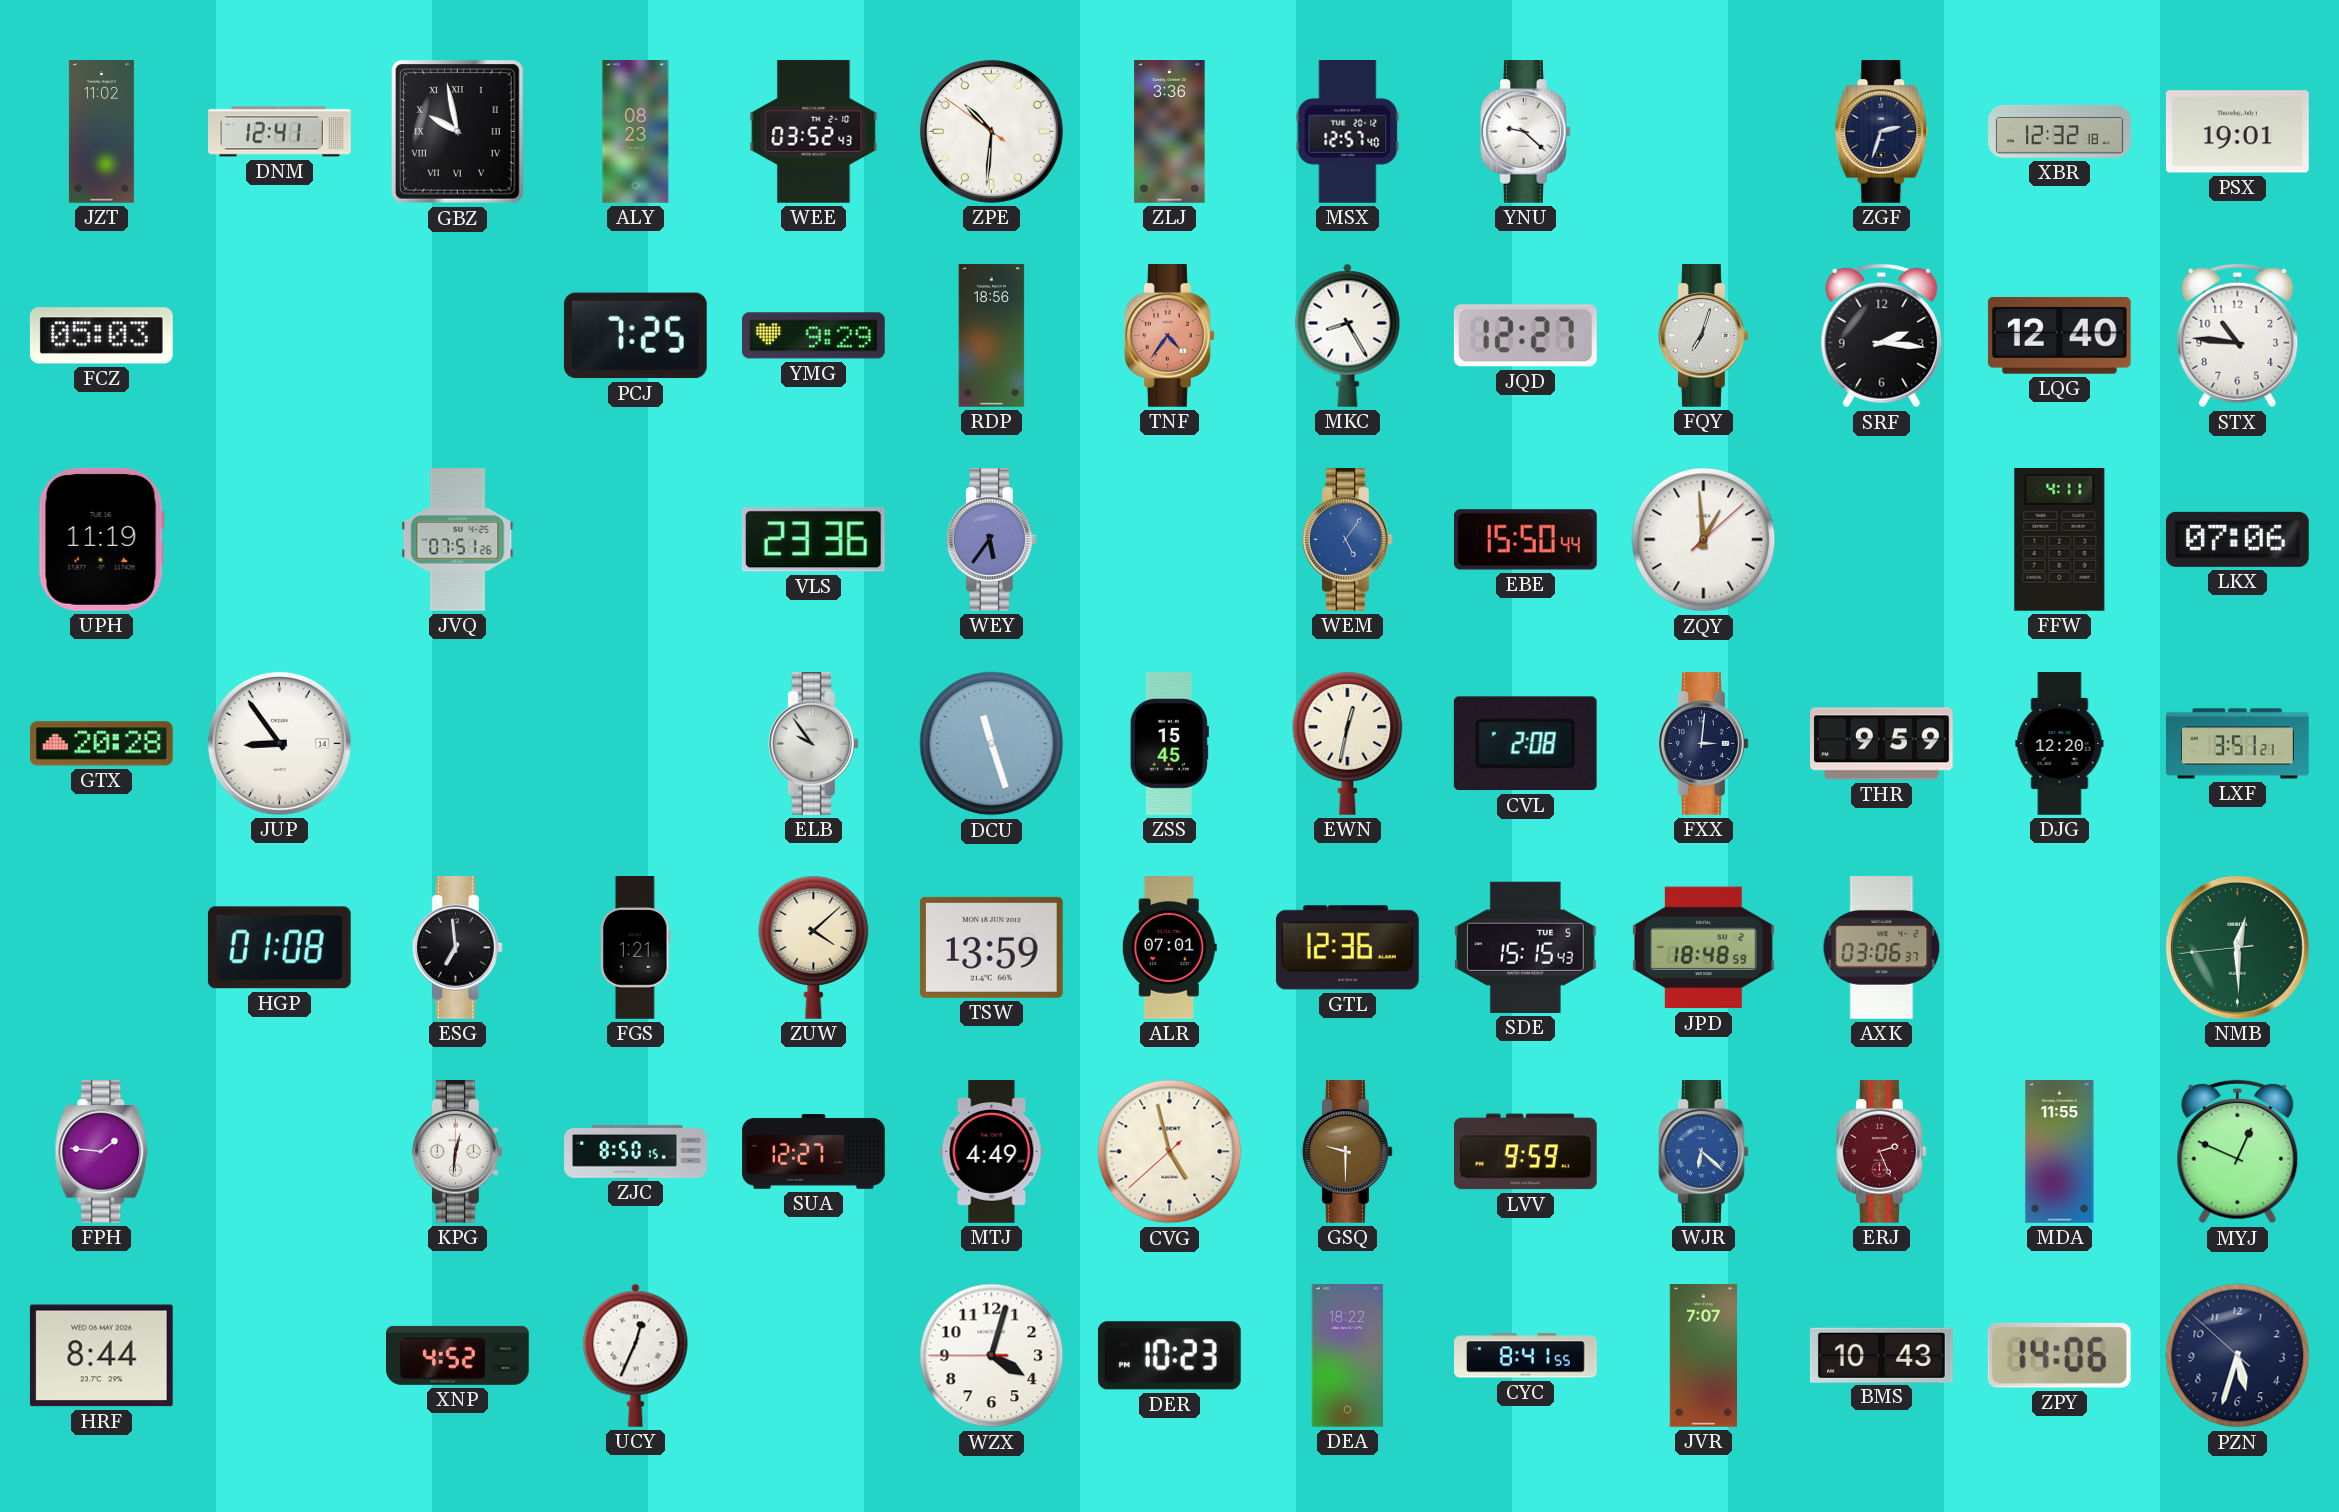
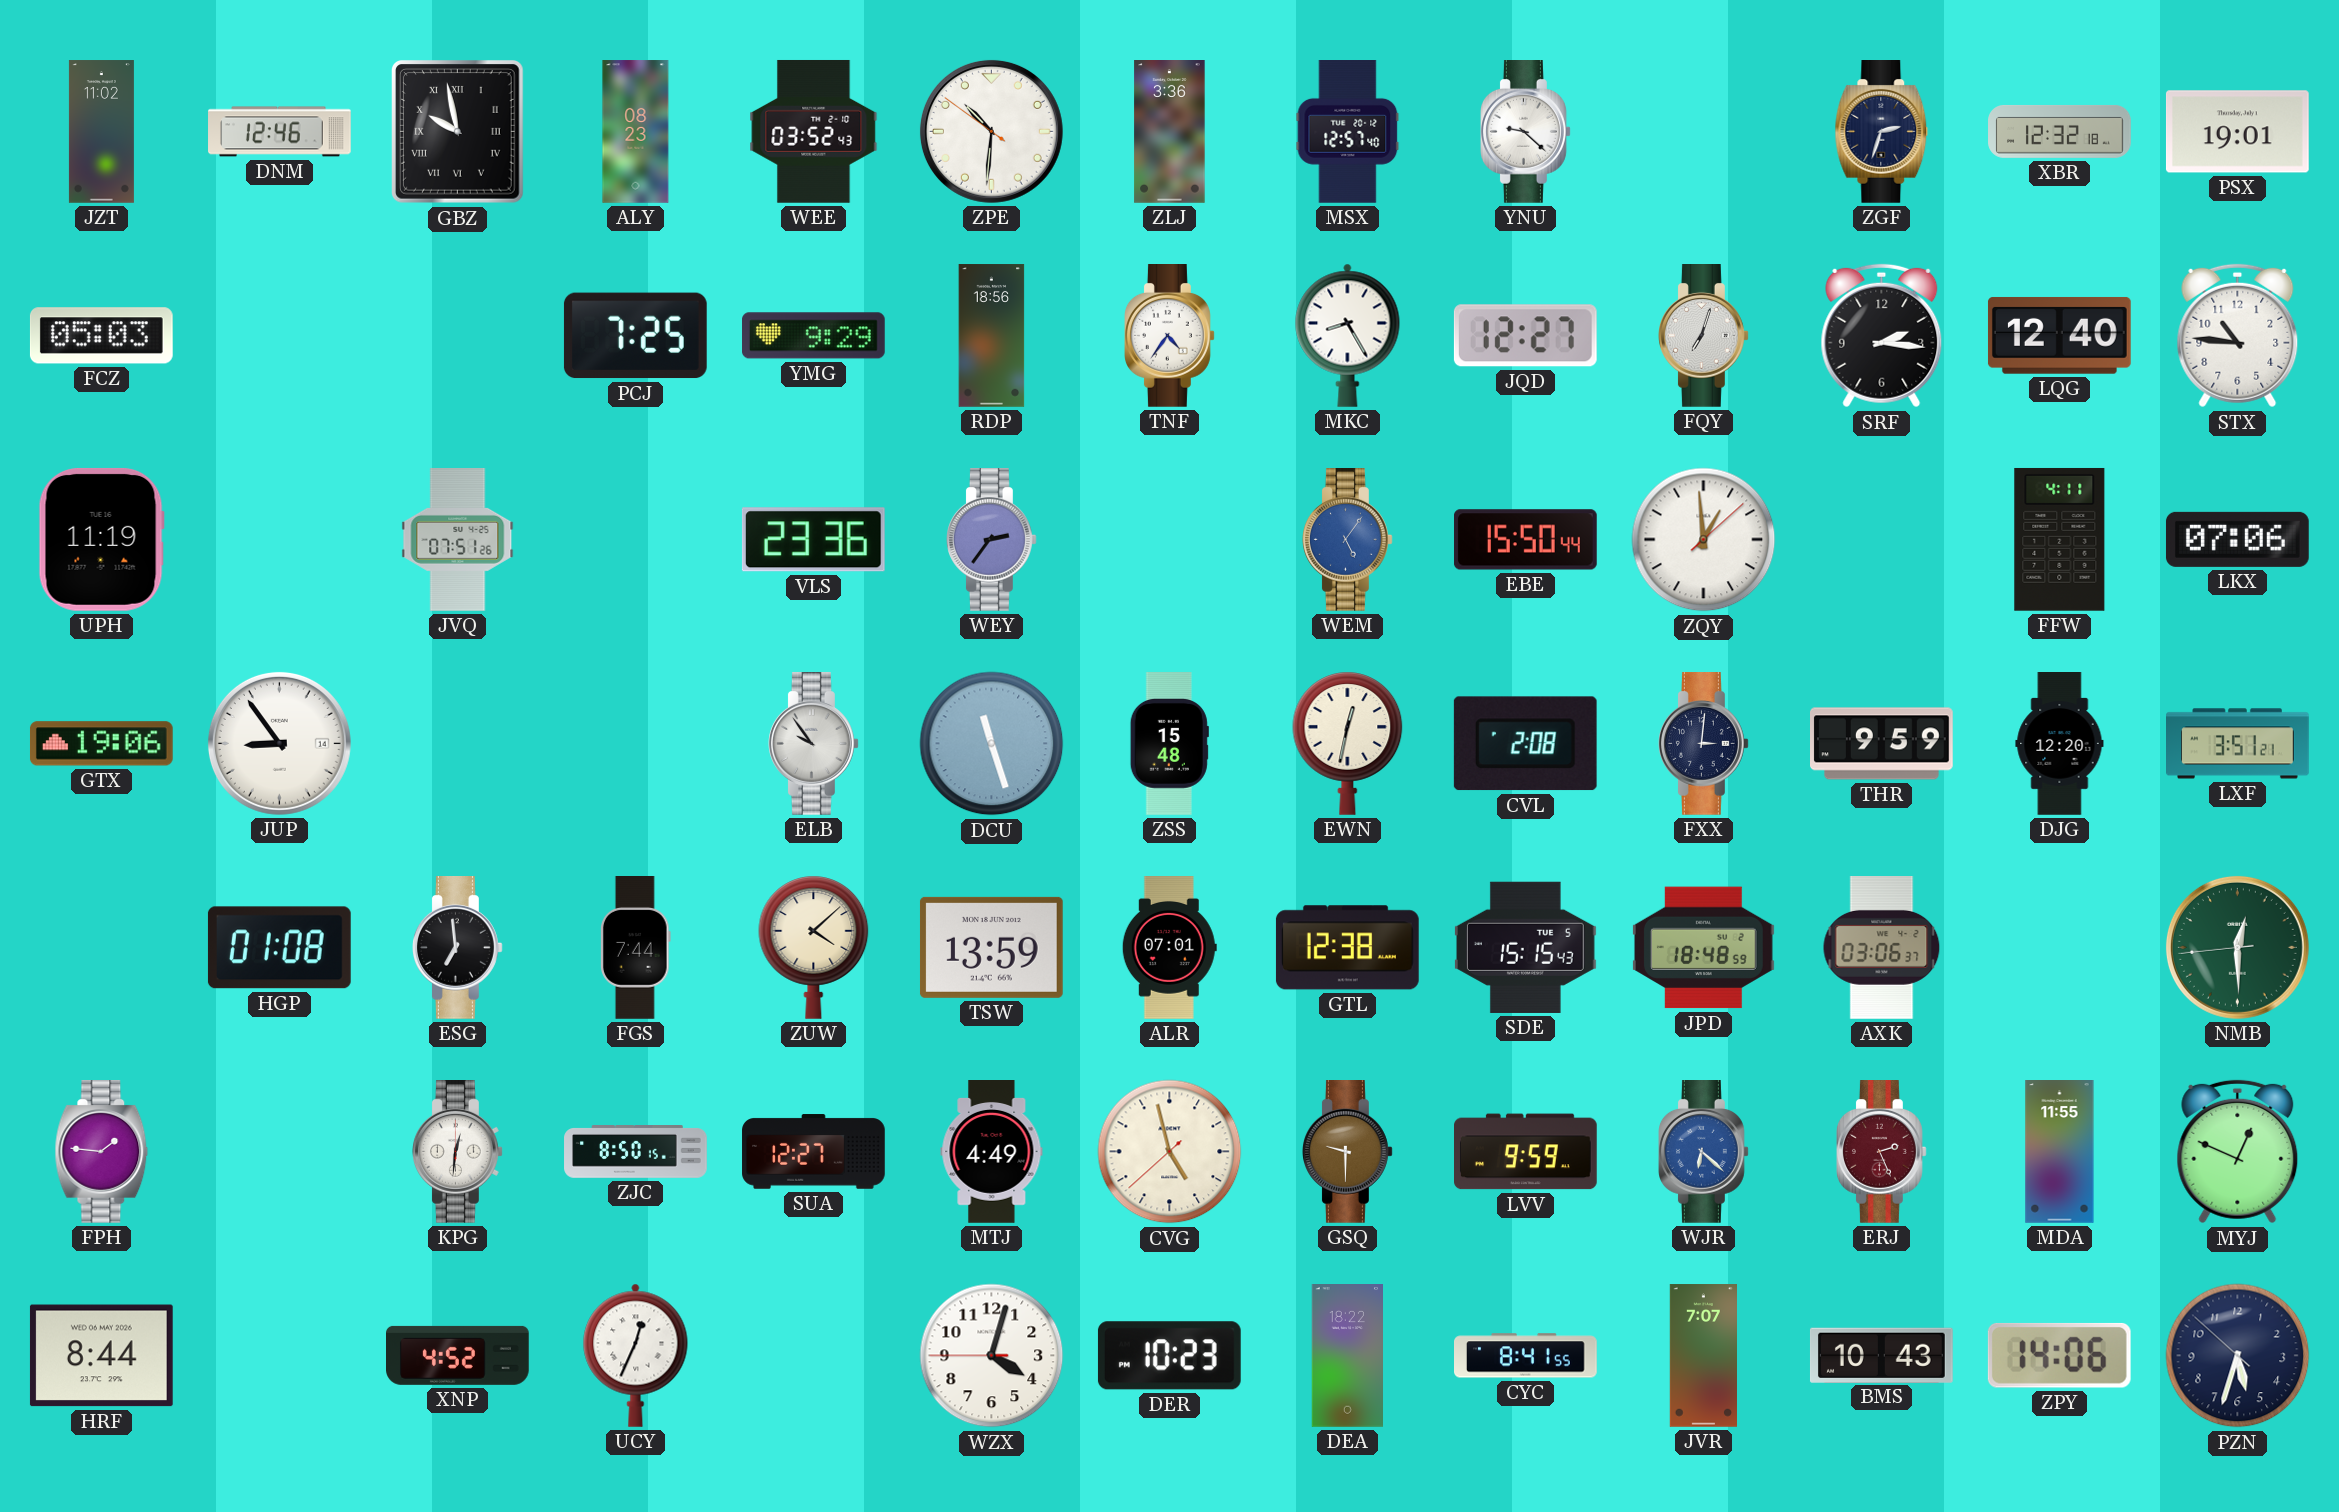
DNM: 12:41 -> 12:46
TNF dial: salmon -> white
WEY: 5:36 -> 2:36
GTX: 20:28 -> 19:06
ZSS: 15:45 -> 15:48
FGS: 1:21 -> 7:44
GTL: 12:36 -> 12:38
